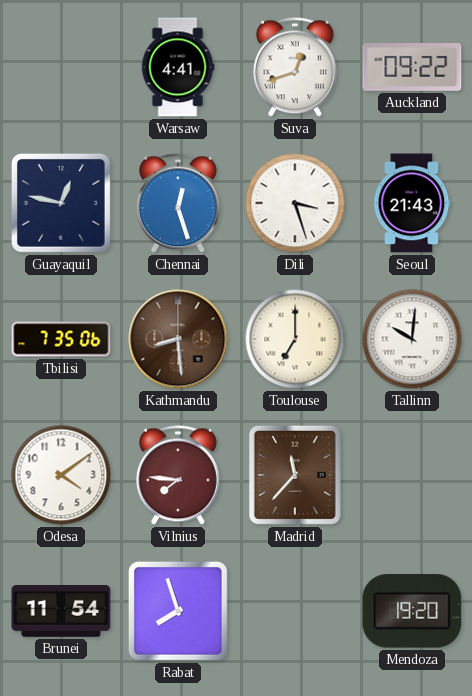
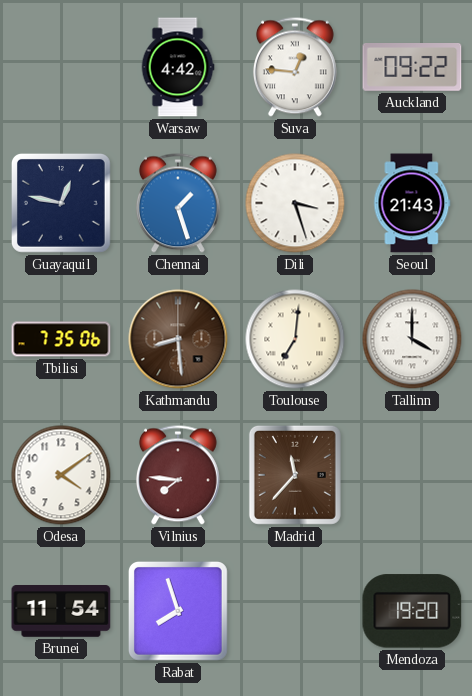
Warsaw: 4:41 -> 4:42
Suva: 12:42 -> 12:46
Chennai: 12:27 -> 1:27
Toulouse: 7:00 -> 7:01
Tallinn: 10:01 -> 4:00
